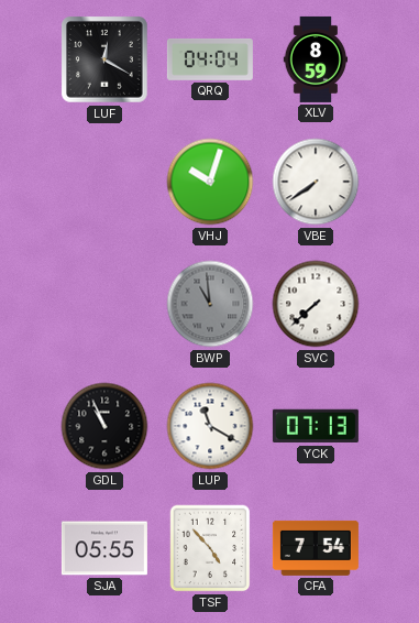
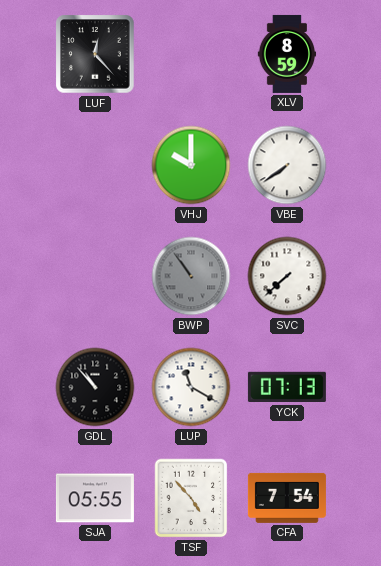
LUF: 12:20 -> 12:23
QRQ: 04:04 -> none
VHJ: 10:03 -> 10:00
BWP: 10:59 -> 10:54
GDL: 10:56 -> 10:53
